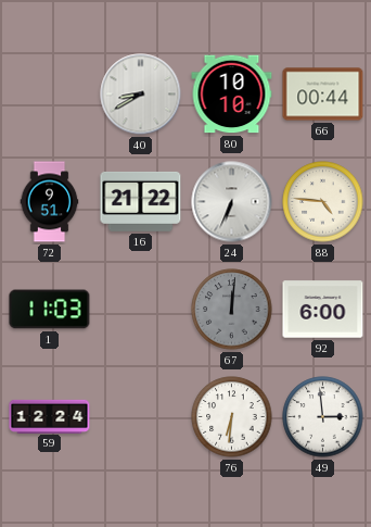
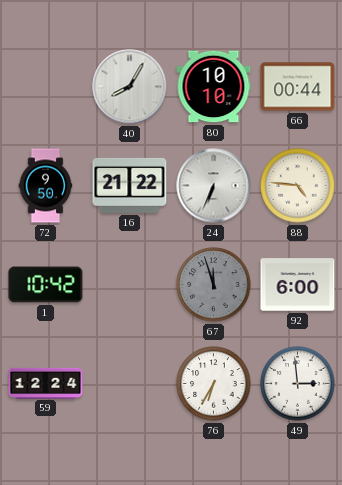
40: 8:40 -> 8:05
72: 9:51 -> 9:50
1: 11:03 -> 10:42
67: 12:01 -> 11:57
76: 6:31 -> 6:35
